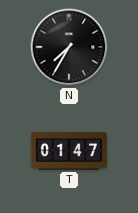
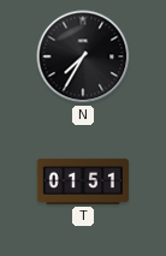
T: 01:47 -> 01:51
